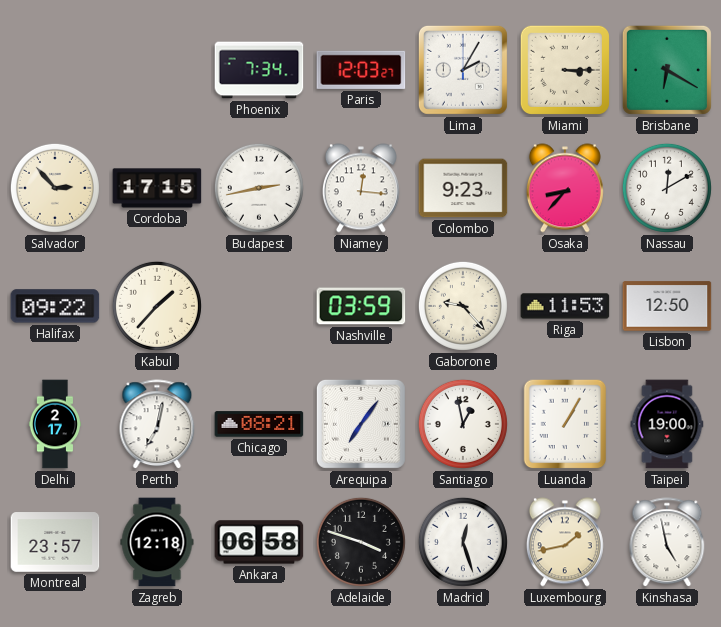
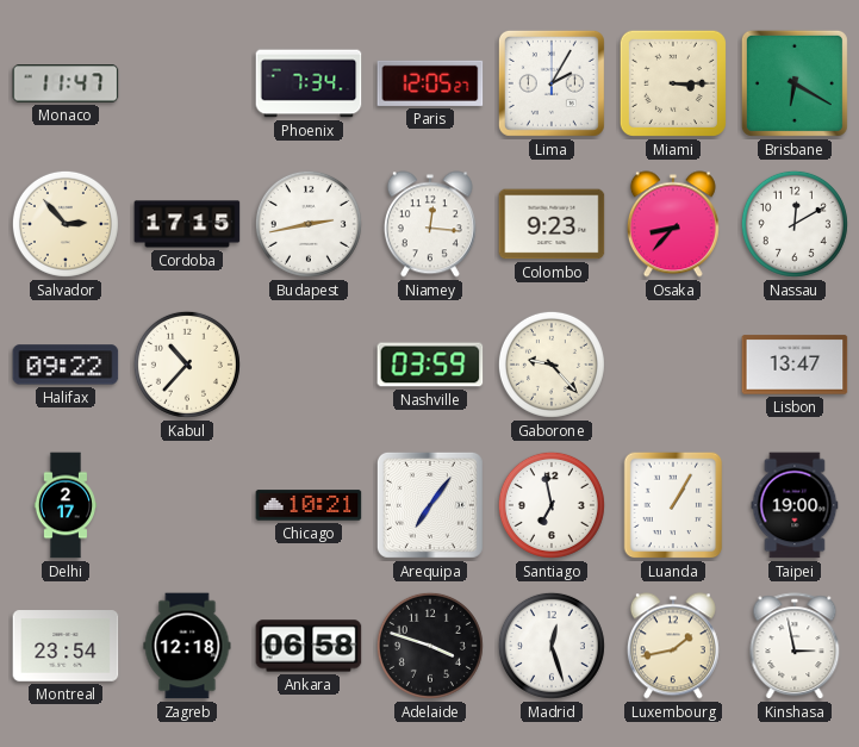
Monaco: none -> 11:47
Paris: 12:03 -> 12:05
Kabul: 1:37 -> 10:37
Riga: 11:53 -> none
Lisbon: 12:50 -> 13:47
Perth: 7:02 -> none
Chicago: 08:21 -> 10:21
Santiago: 12:58 -> 6:58
Montreal: 23:57 -> 23:54
Kinshasa: 4:58 -> 2:58
